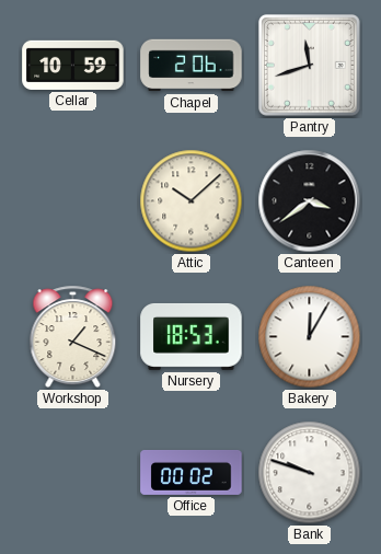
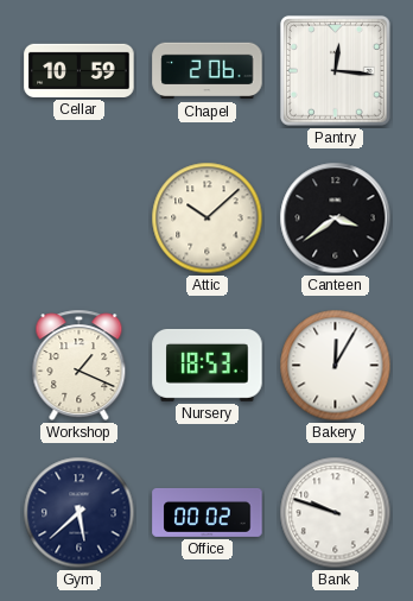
Pantry: 11:42 -> 12:16
Gym: none -> 5:38
